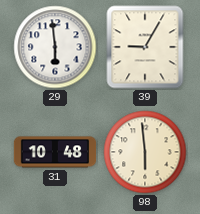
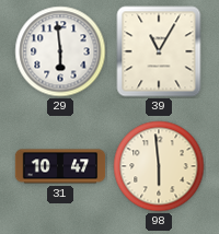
39: 9:05 -> 11:05
31: 10:48 -> 10:47
